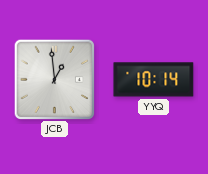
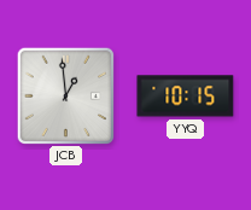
YYQ: 10:14 -> 10:15
